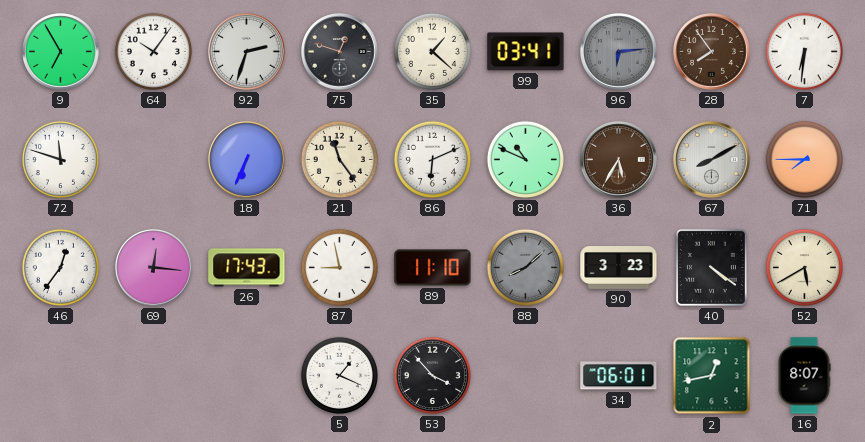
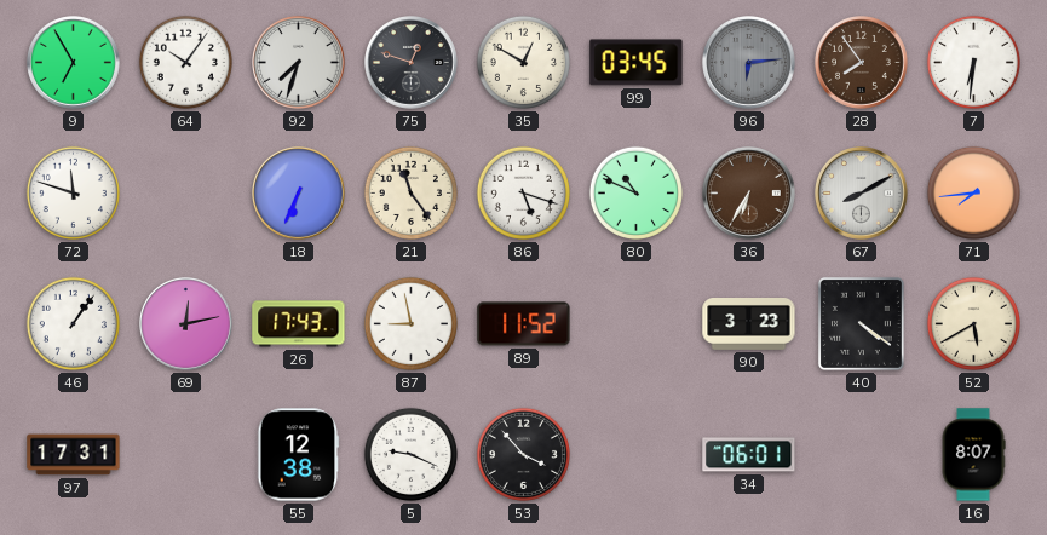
92: 2:33 -> 7:33
35: 1:22 -> 12:50
99: 03:41 -> 03:45
86: 6:11 -> 5:18
36: 5:35 -> 6:35
71: 7:45 -> 7:44
46: 12:36 -> 1:06
69: 12:16 -> 12:13
89: 11:10 -> 11:52
88: 8:08 -> none
97: none -> 17:31
55: none -> 12:38
5: 1:19 -> 9:19
2: 12:43 -> none
